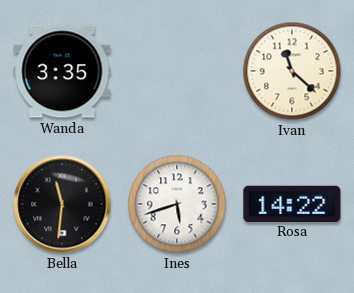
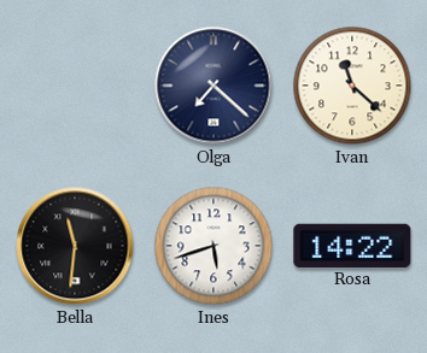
Wanda: 3:35 -> none
Olga: none -> 7:22
